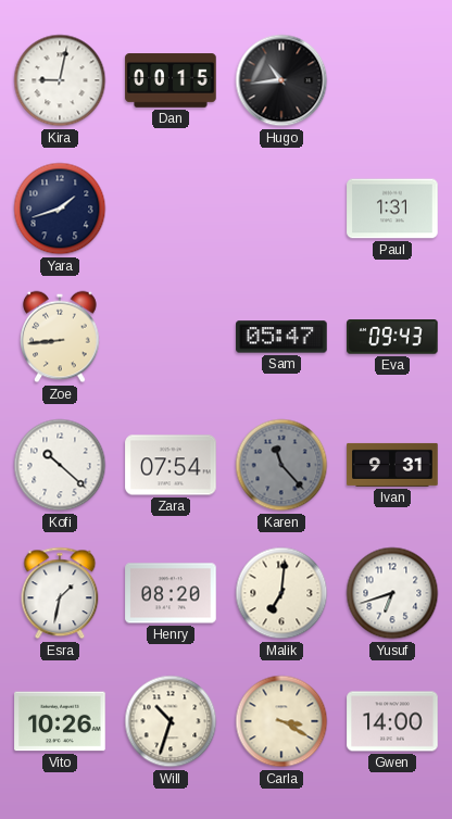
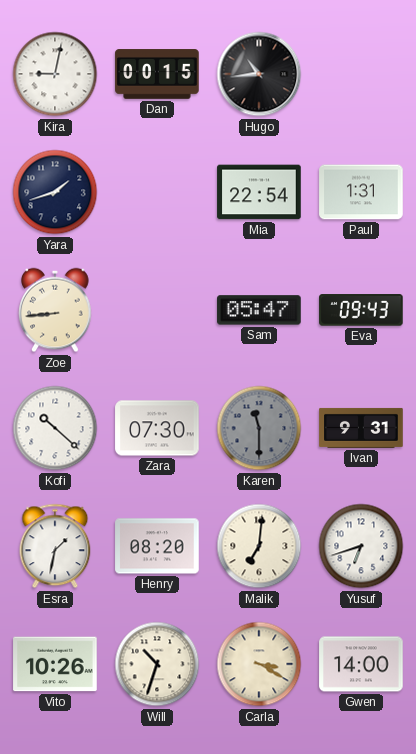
Mia: none -> 22:54
Zara: 07:54 -> 07:30
Karen: 11:23 -> 11:30
